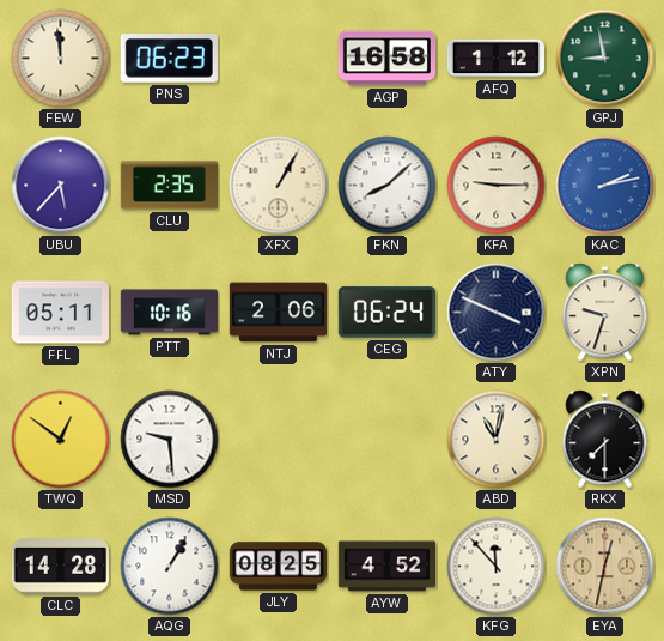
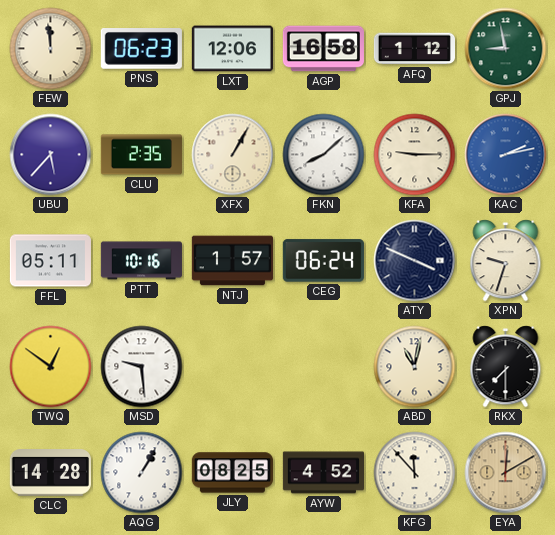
LXT: none -> 12:06
NTJ: 2:06 -> 1:57
EYA: 12:32 -> 12:10
